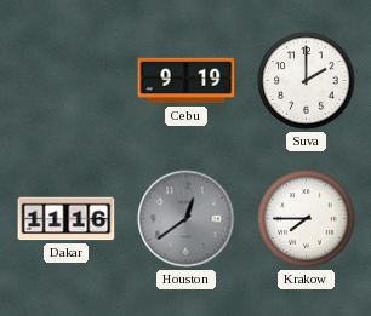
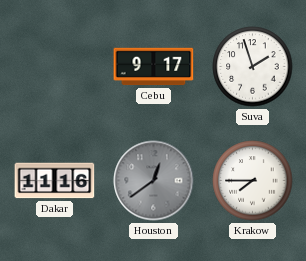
Cebu: 9:19 -> 9:17
Suva: 2:00 -> 1:57
